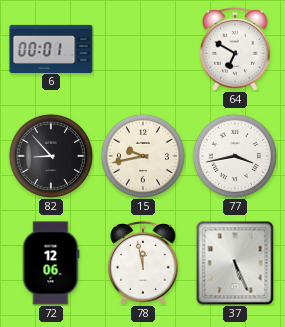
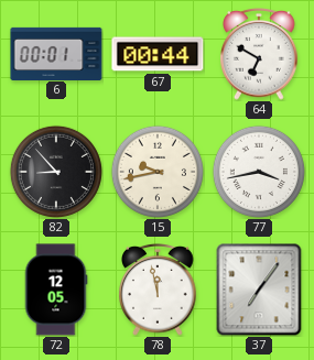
67: none -> 00:44
72: 12:06 -> 12:05
37: 5:26 -> 7:06
